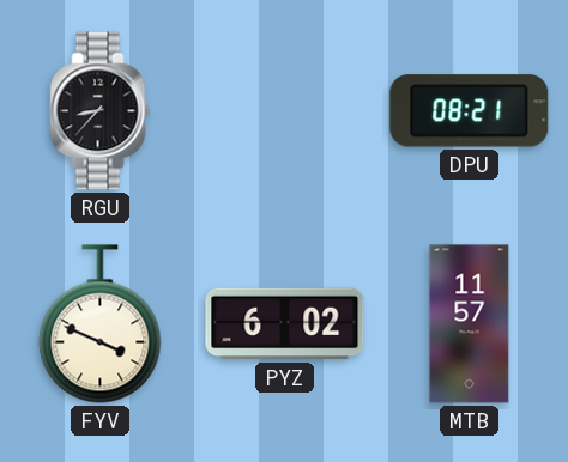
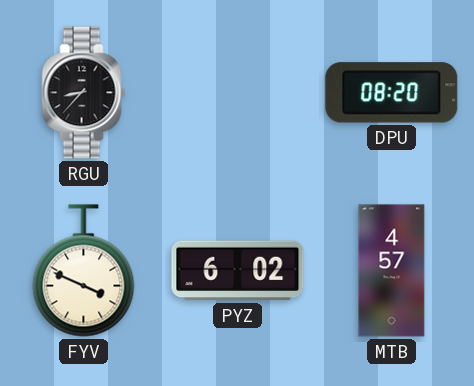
DPU: 08:21 -> 08:20
MTB: 11:57 -> 4:57
